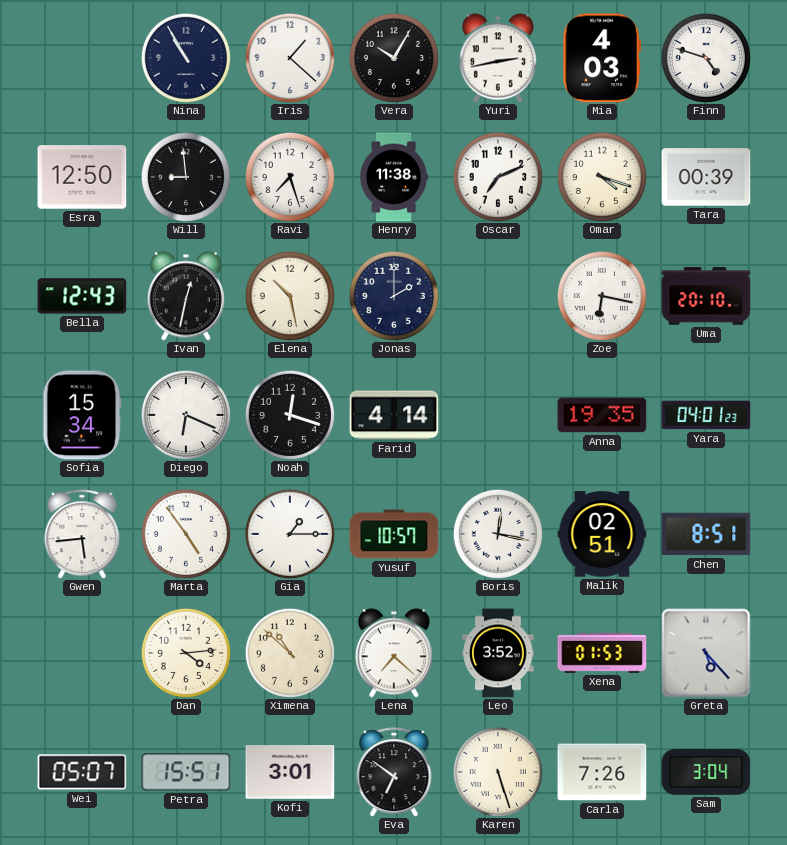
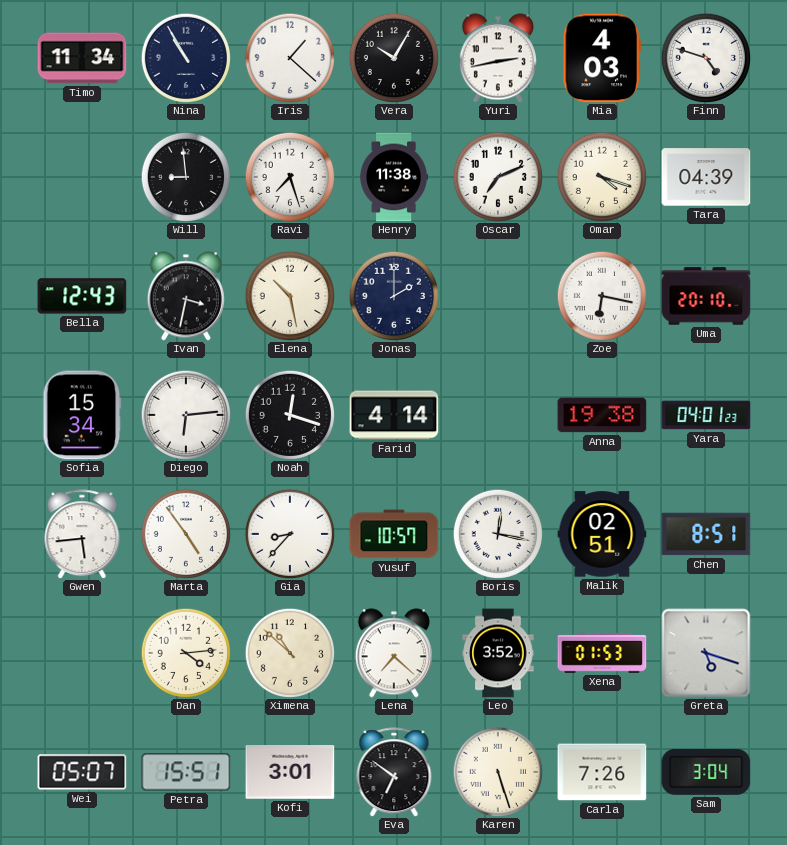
Timo: none -> 11:34
Esra: 12:50 -> none
Tara: 00:39 -> 04:39
Ivan: 12:32 -> 3:32
Diego: 6:19 -> 6:14
Anna: 19:35 -> 19:38
Gia: 1:15 -> 8:37
Greta: 5:23 -> 5:18
